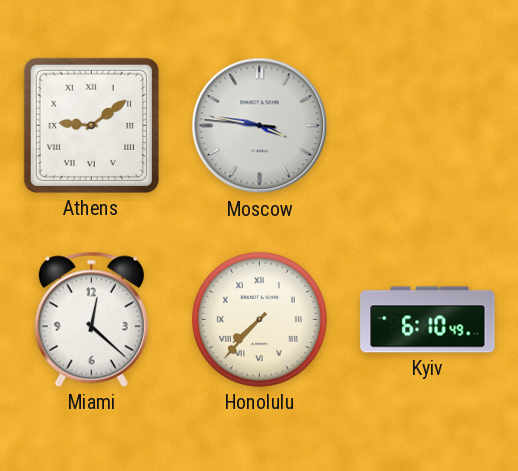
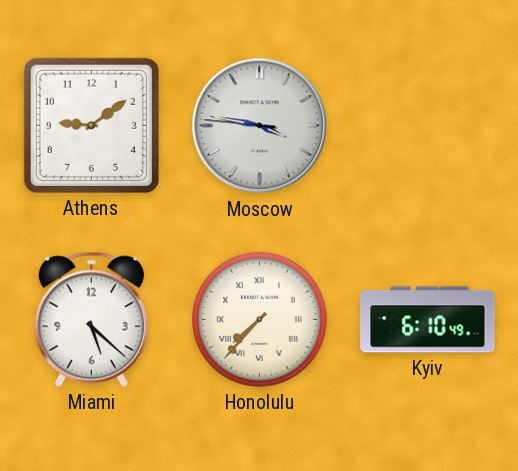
Athens numerals: Roman -> Arabic
Miami: 12:22 -> 5:22
